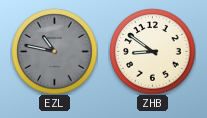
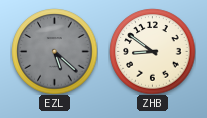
EZL: 10:47 -> 5:22
